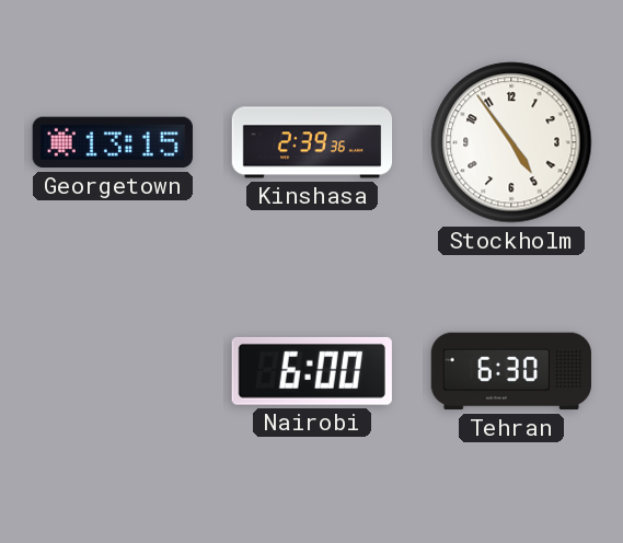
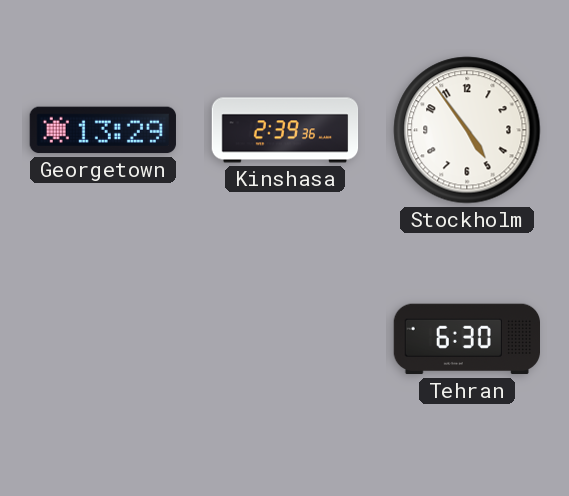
Georgetown: 13:15 -> 13:29
Nairobi: 6:00 -> none
